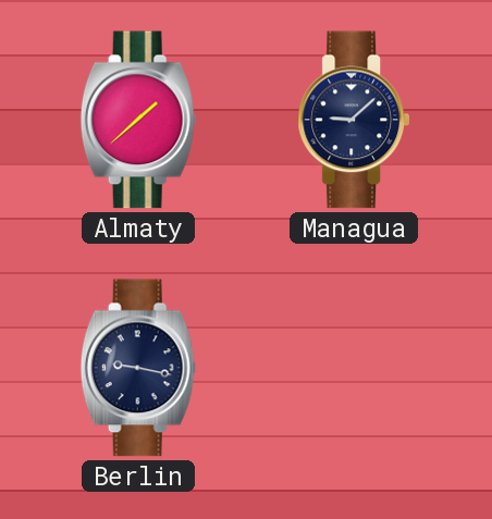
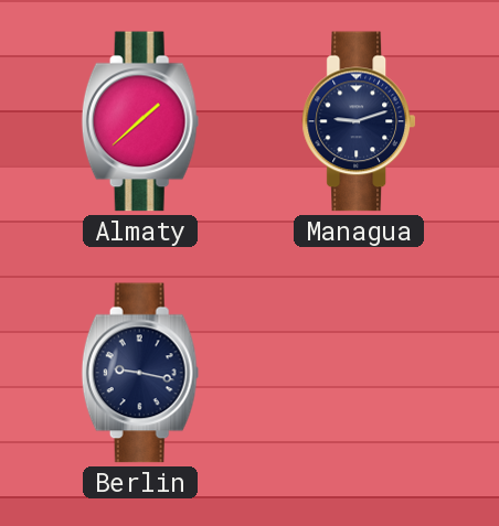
Managua: 9:08 -> 9:12
